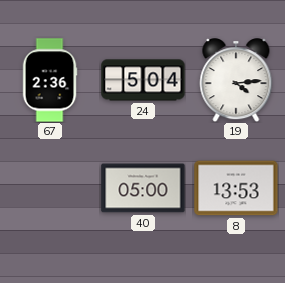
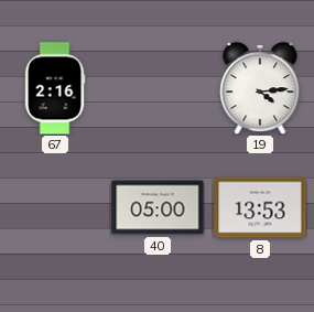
67: 2:36 -> 2:16
24: 5:04 -> none
